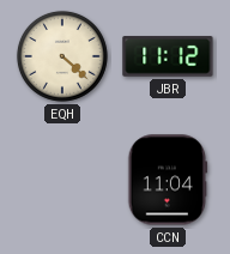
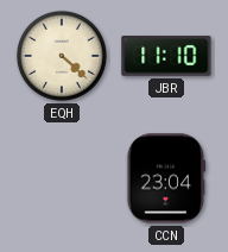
JBR: 11:12 -> 11:10
CCN: 11:04 -> 23:04
